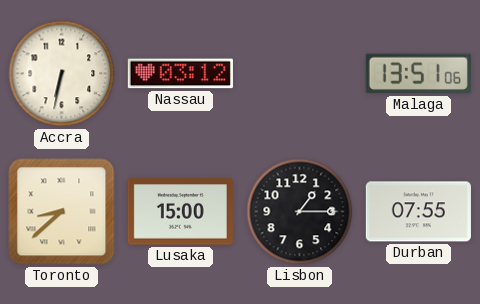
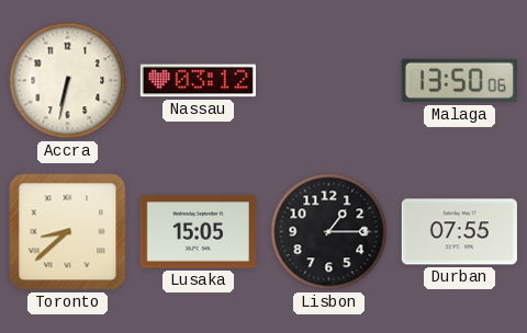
Malaga: 13:51 -> 13:50
Lusaka: 15:00 -> 15:05
